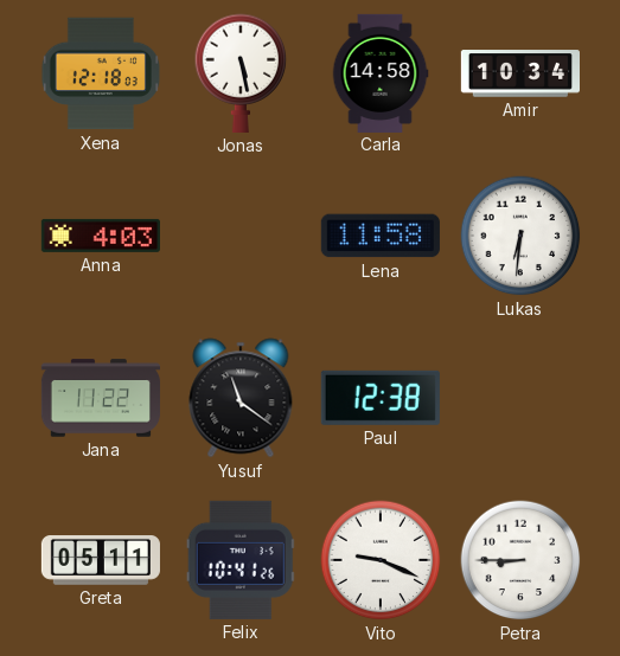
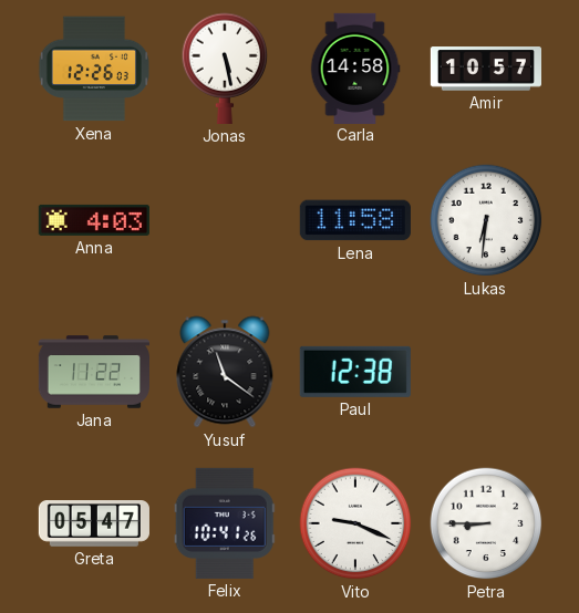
Xena: 12:18 -> 12:26
Amir: 10:34 -> 10:57
Greta: 05:11 -> 05:47
